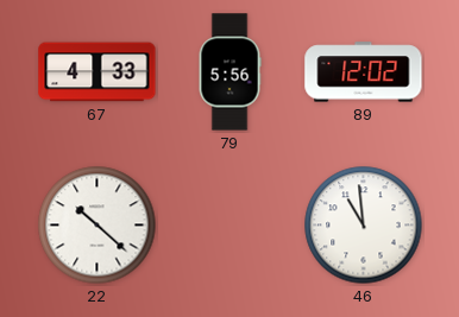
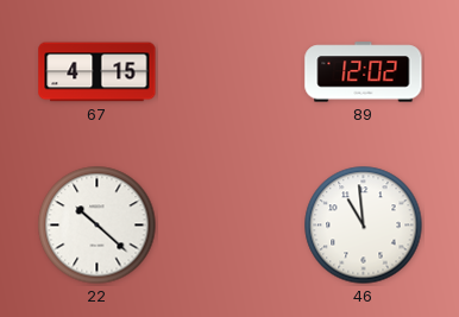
67: 4:33 -> 4:15
79: 5:56 -> none
